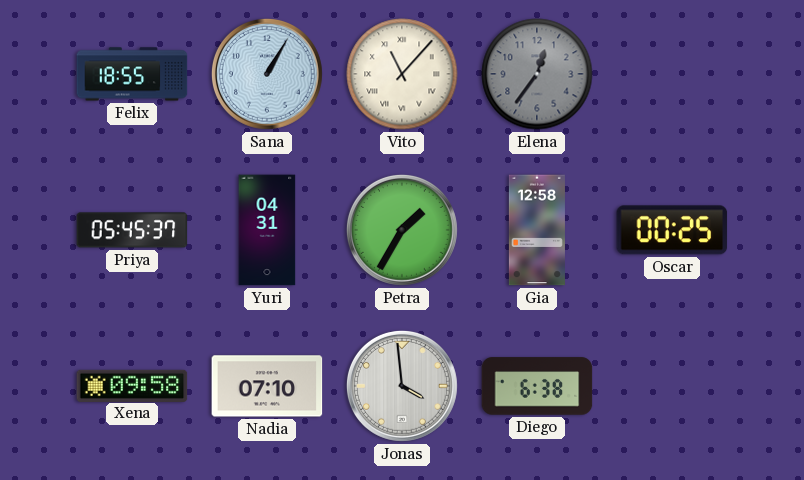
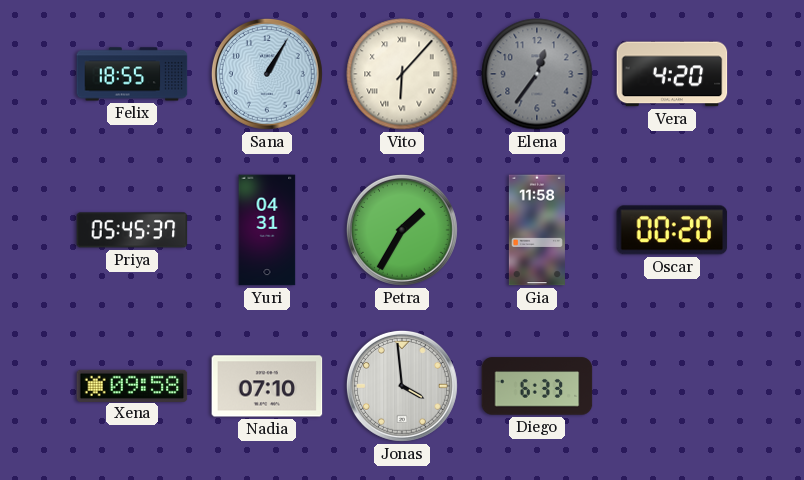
Vito: 11:07 -> 6:07
Vera: none -> 4:20
Gia: 12:58 -> 11:58
Oscar: 00:25 -> 00:20
Diego: 6:38 -> 6:33
